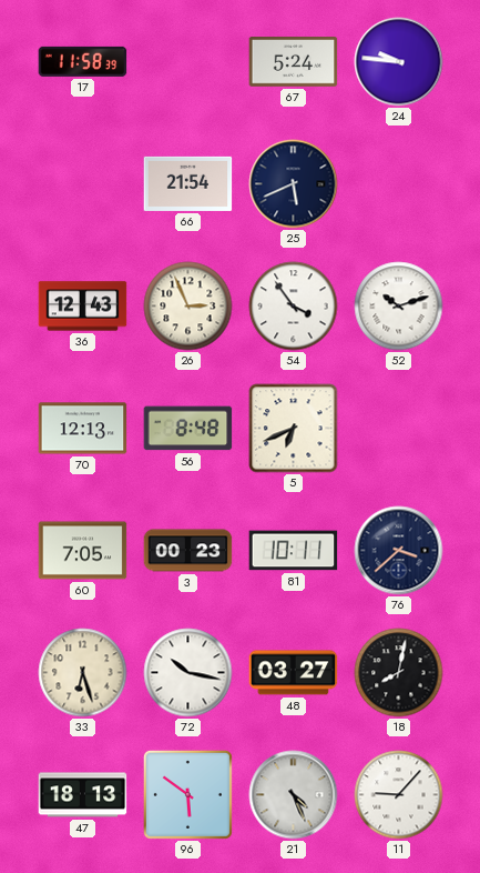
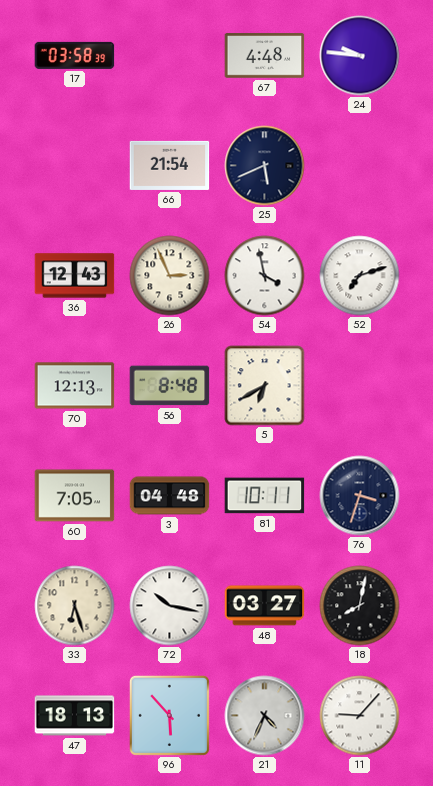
17: 11:58 -> 03:58
67: 5:24 -> 4:48
54: 3:54 -> 3:58
52: 10:12 -> 7:12
5: 6:41 -> 6:40
3: 00:23 -> 04:48
76: 3:38 -> 3:33
96: 5:51 -> 5:53
21: 4:26 -> 4:34
